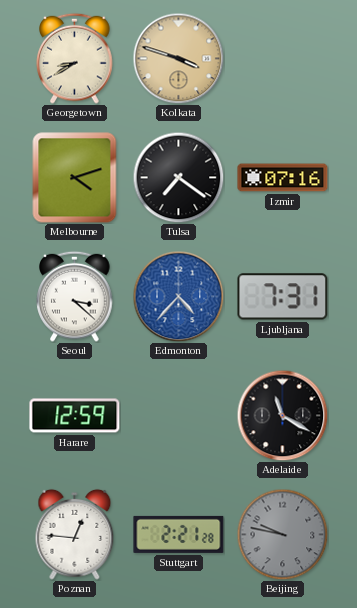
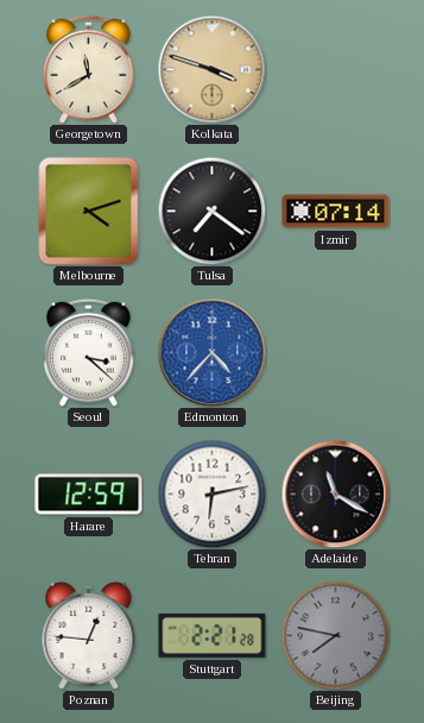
Georgetown: 8:40 -> 11:40
Izmir: 07:16 -> 07:14
Ljubljana: 7:31 -> none
Tehran: none -> 6:13
Beijing: 9:47 -> 7:47
